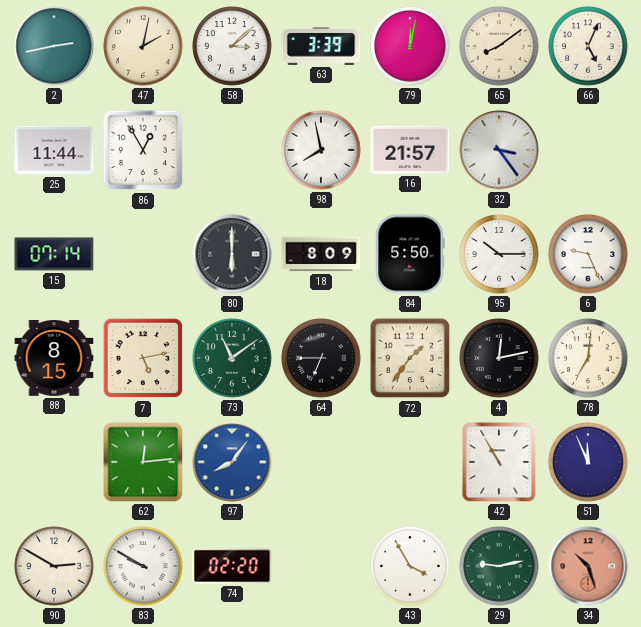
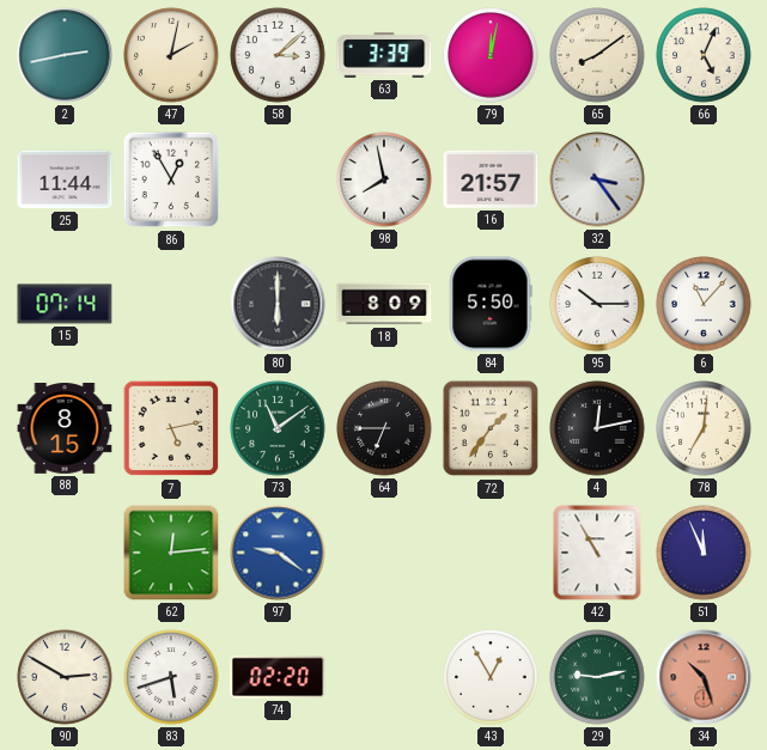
6: 9:26 -> 11:07
97: 8:06 -> 9:21
83: 9:50 -> 5:42
43: 3:55 -> 12:55
